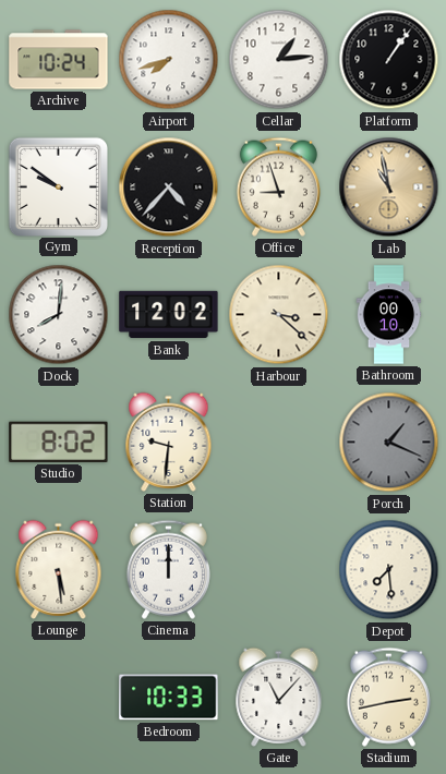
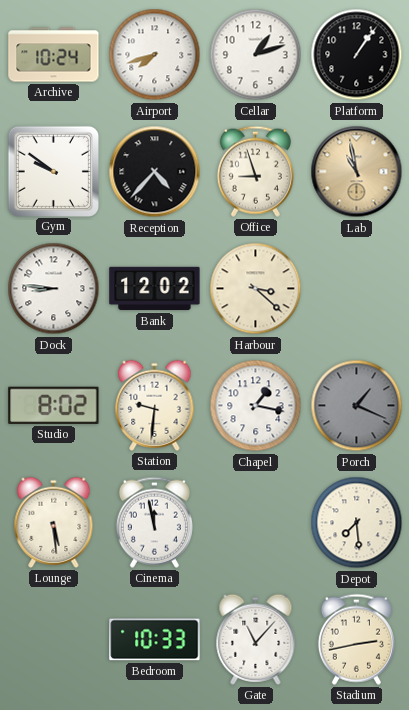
Cellar: 1:14 -> 1:12
Dock: 8:01 -> 8:46
Bathroom: 00:10 -> none
Chapel: none -> 1:17
Cinema: 12:00 -> 11:58
